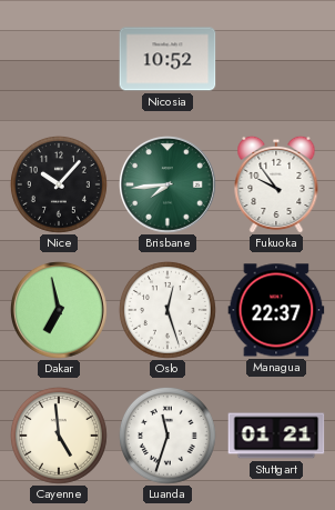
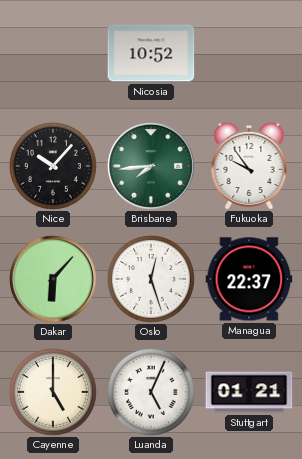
Dakar: 6:58 -> 6:07
Cayenne: 4:59 -> 5:00
Luanda: 11:33 -> 5:04
